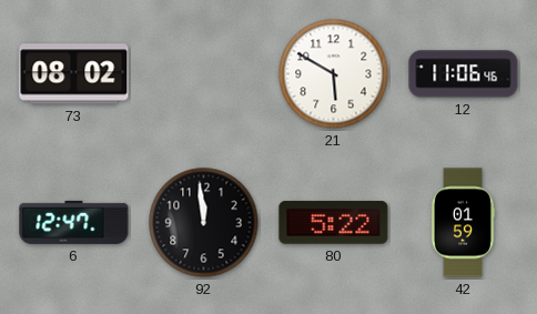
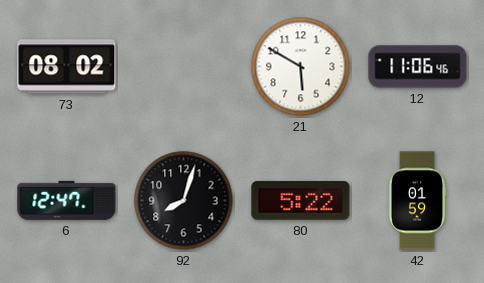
92: 11:59 -> 8:03
